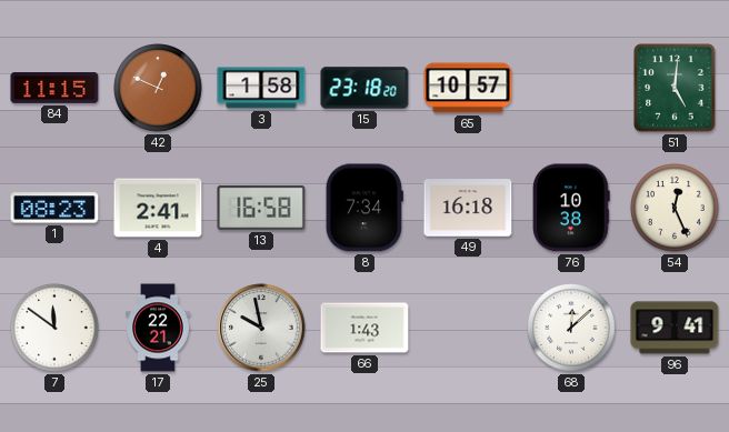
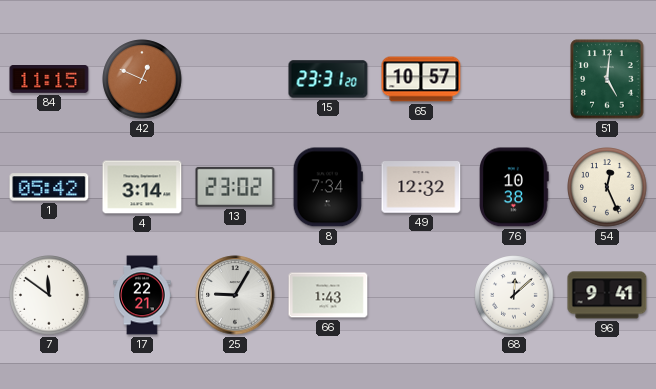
3: 1:58 -> none
15: 23:18 -> 23:31
1: 08:23 -> 05:42
4: 2:41 -> 3:14
13: 16:58 -> 23:02
49: 16:18 -> 12:32
25: 9:58 -> 9:05
